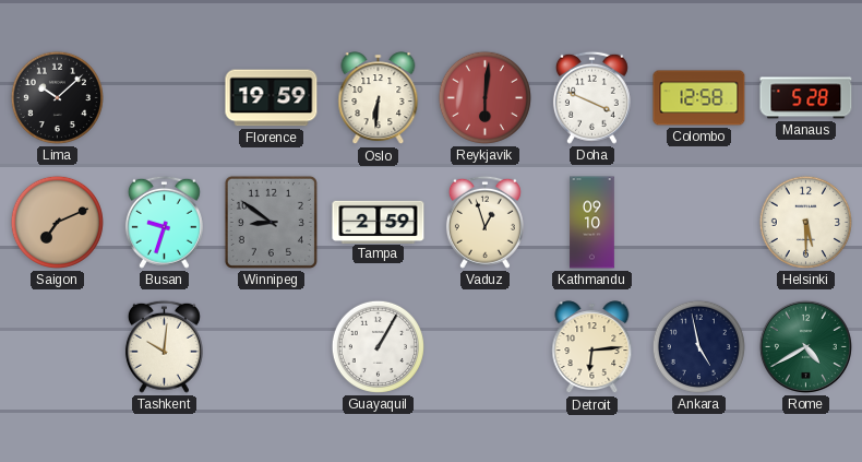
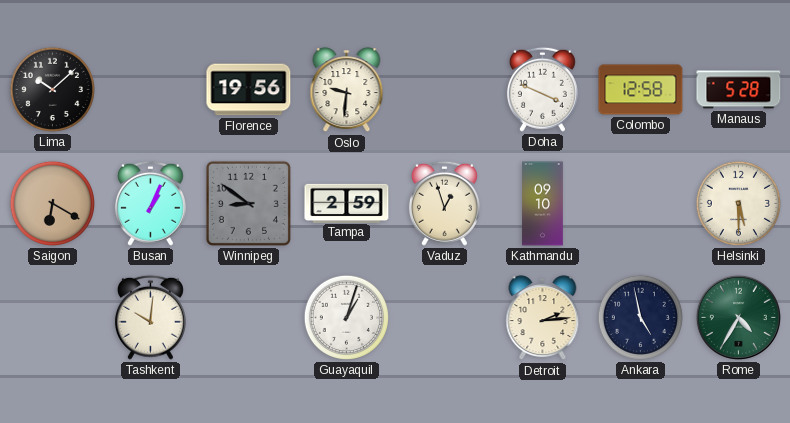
Florence: 19:59 -> 19:56
Oslo: 6:31 -> 9:31
Reykjavik: 6:01 -> none
Saigon: 7:11 -> 6:20
Busan: 9:33 -> 1:04
Guayaquil: 1:05 -> 1:03
Detroit: 6:14 -> 2:14
Rome: 4:40 -> 4:35
